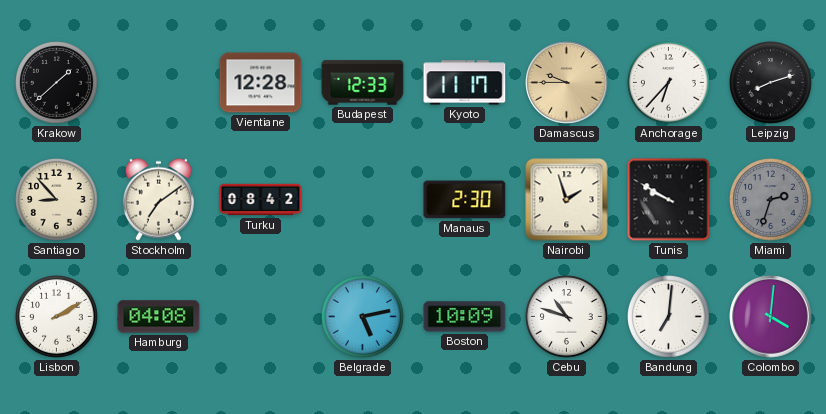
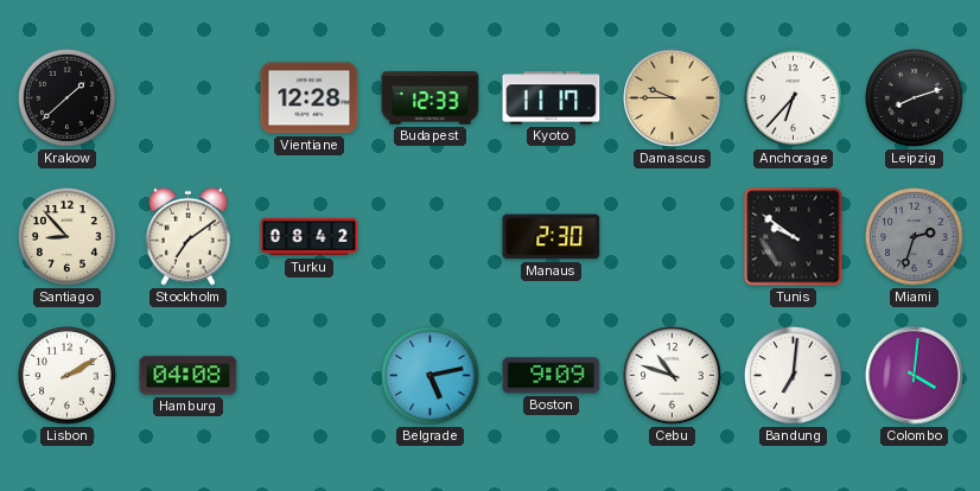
Nairobi: 1:57 -> none
Tunis: 9:50 -> 9:51
Boston: 10:09 -> 9:09
